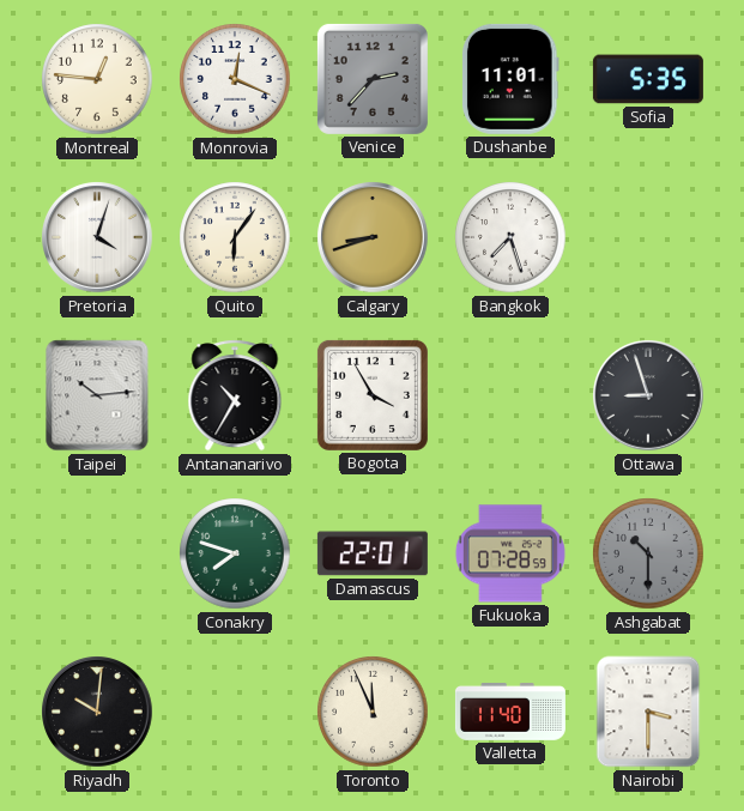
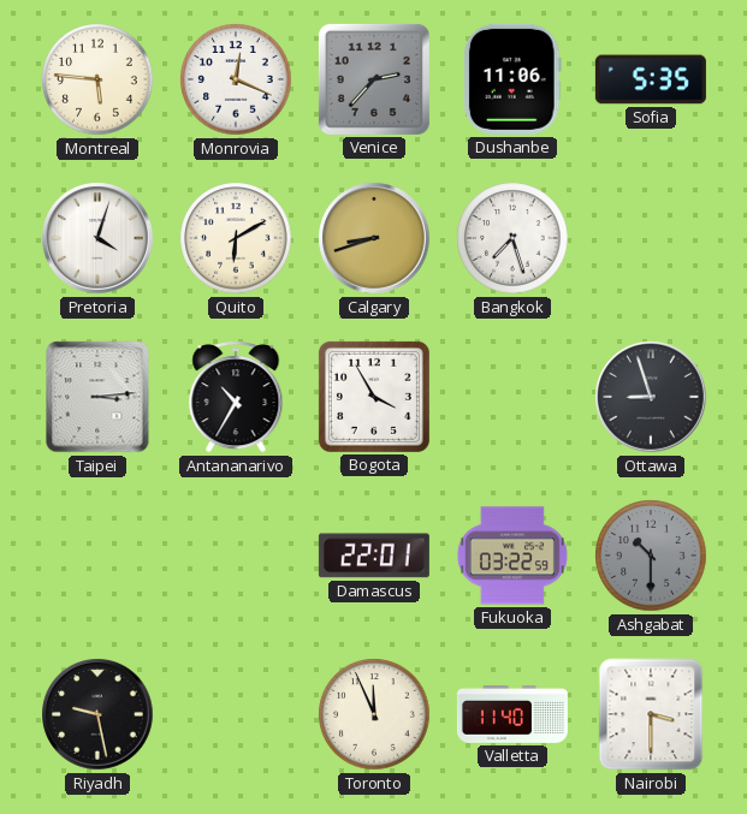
Montreal: 12:46 -> 5:46
Dushanbe: 11:01 -> 11:06
Quito: 6:06 -> 6:10
Taipei: 10:14 -> 3:14
Conakry: 7:48 -> none
Fukuoka: 07:28 -> 03:22
Riyadh: 10:01 -> 9:28
